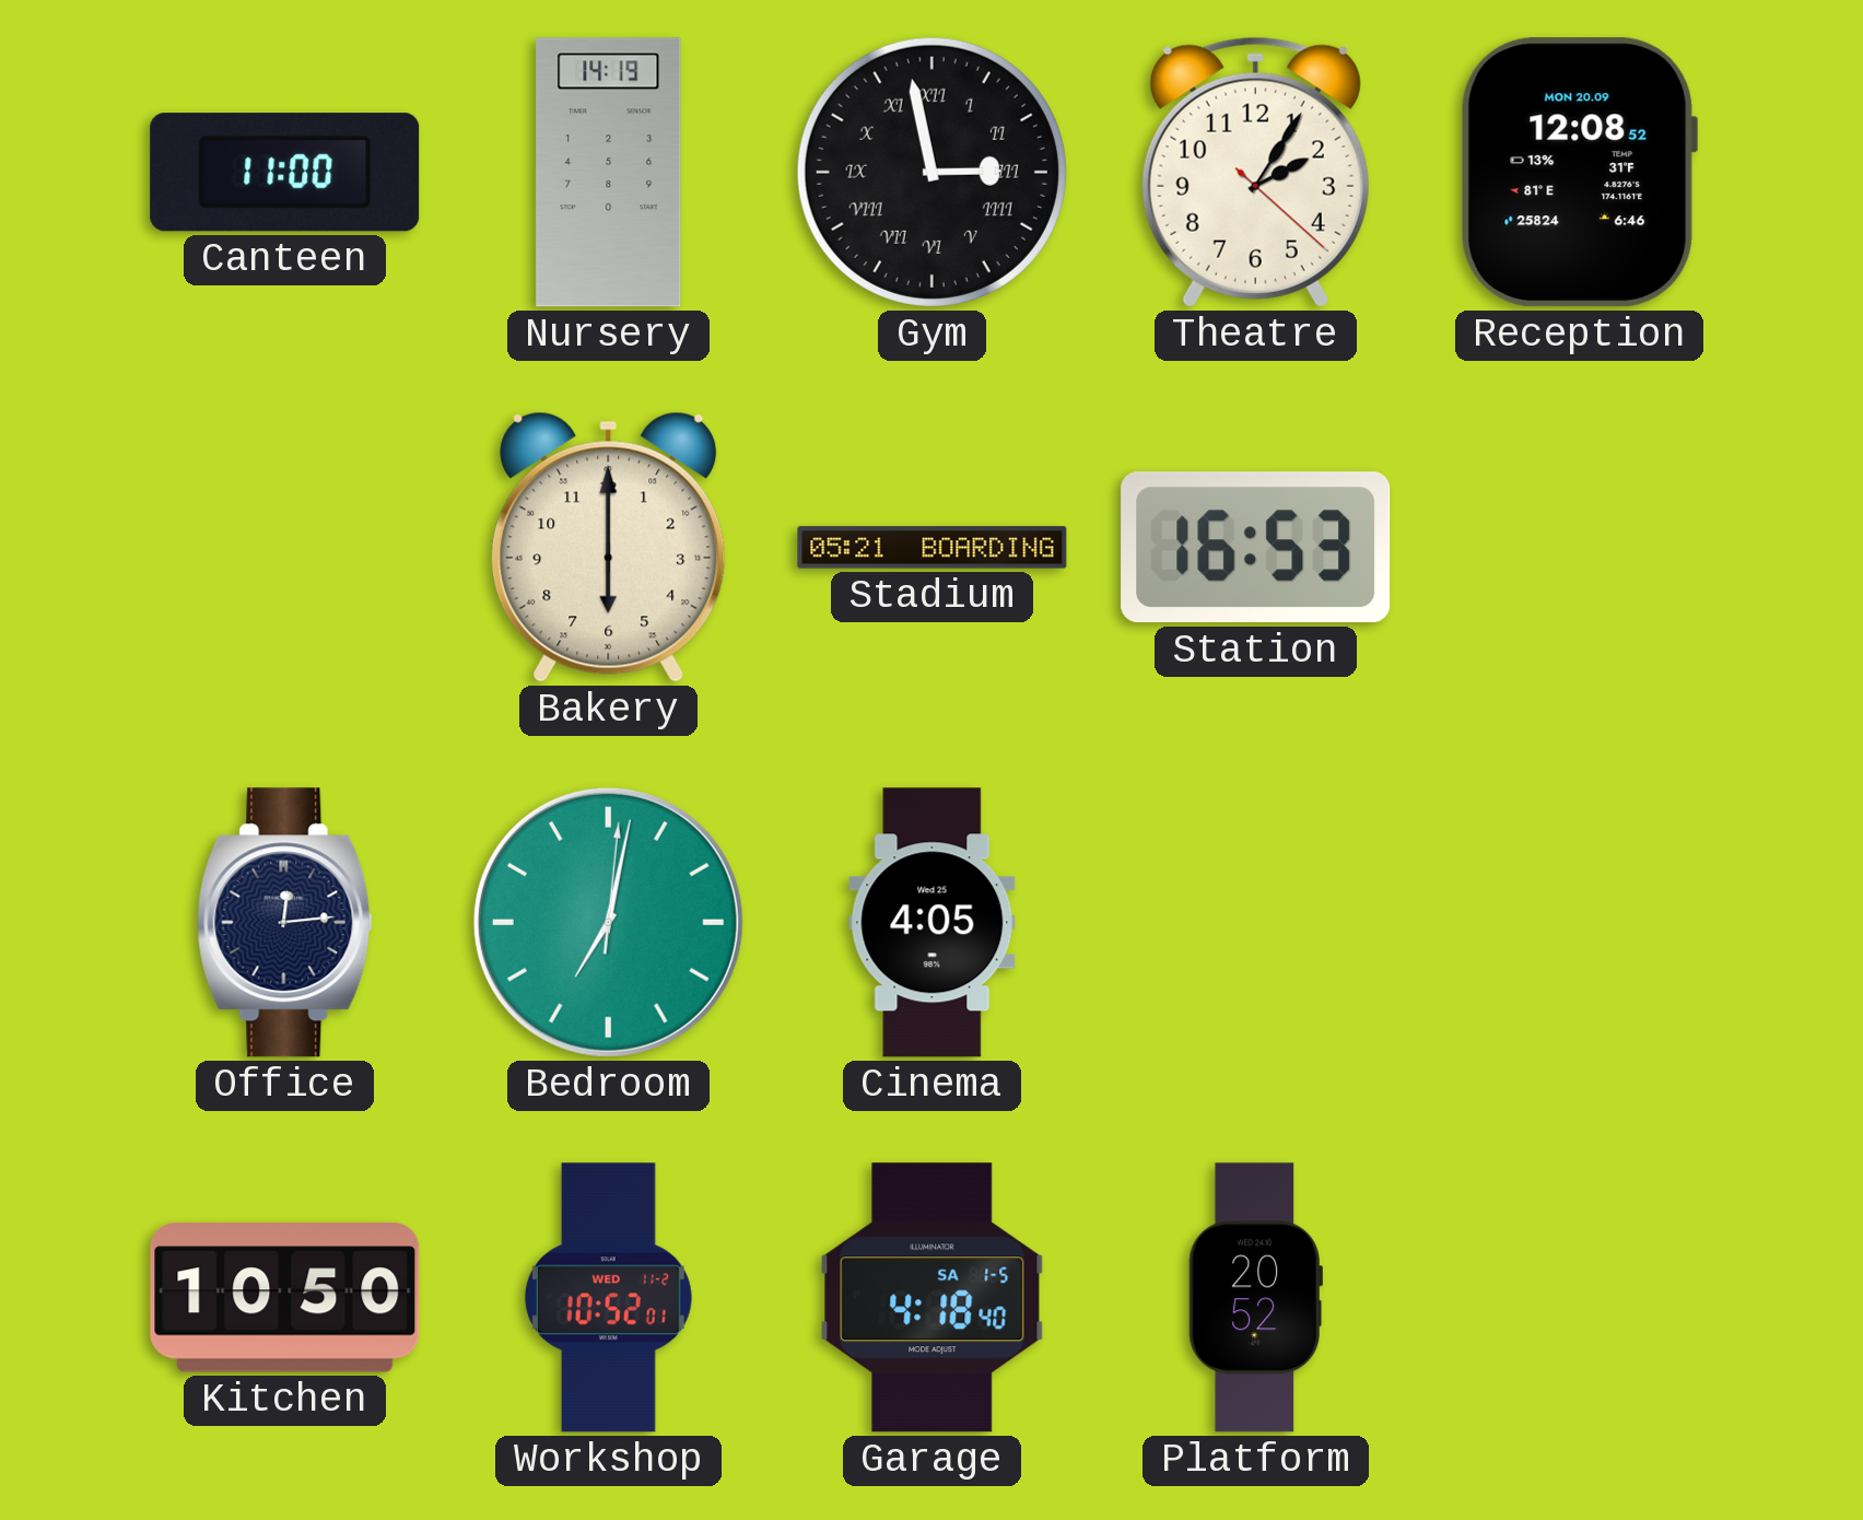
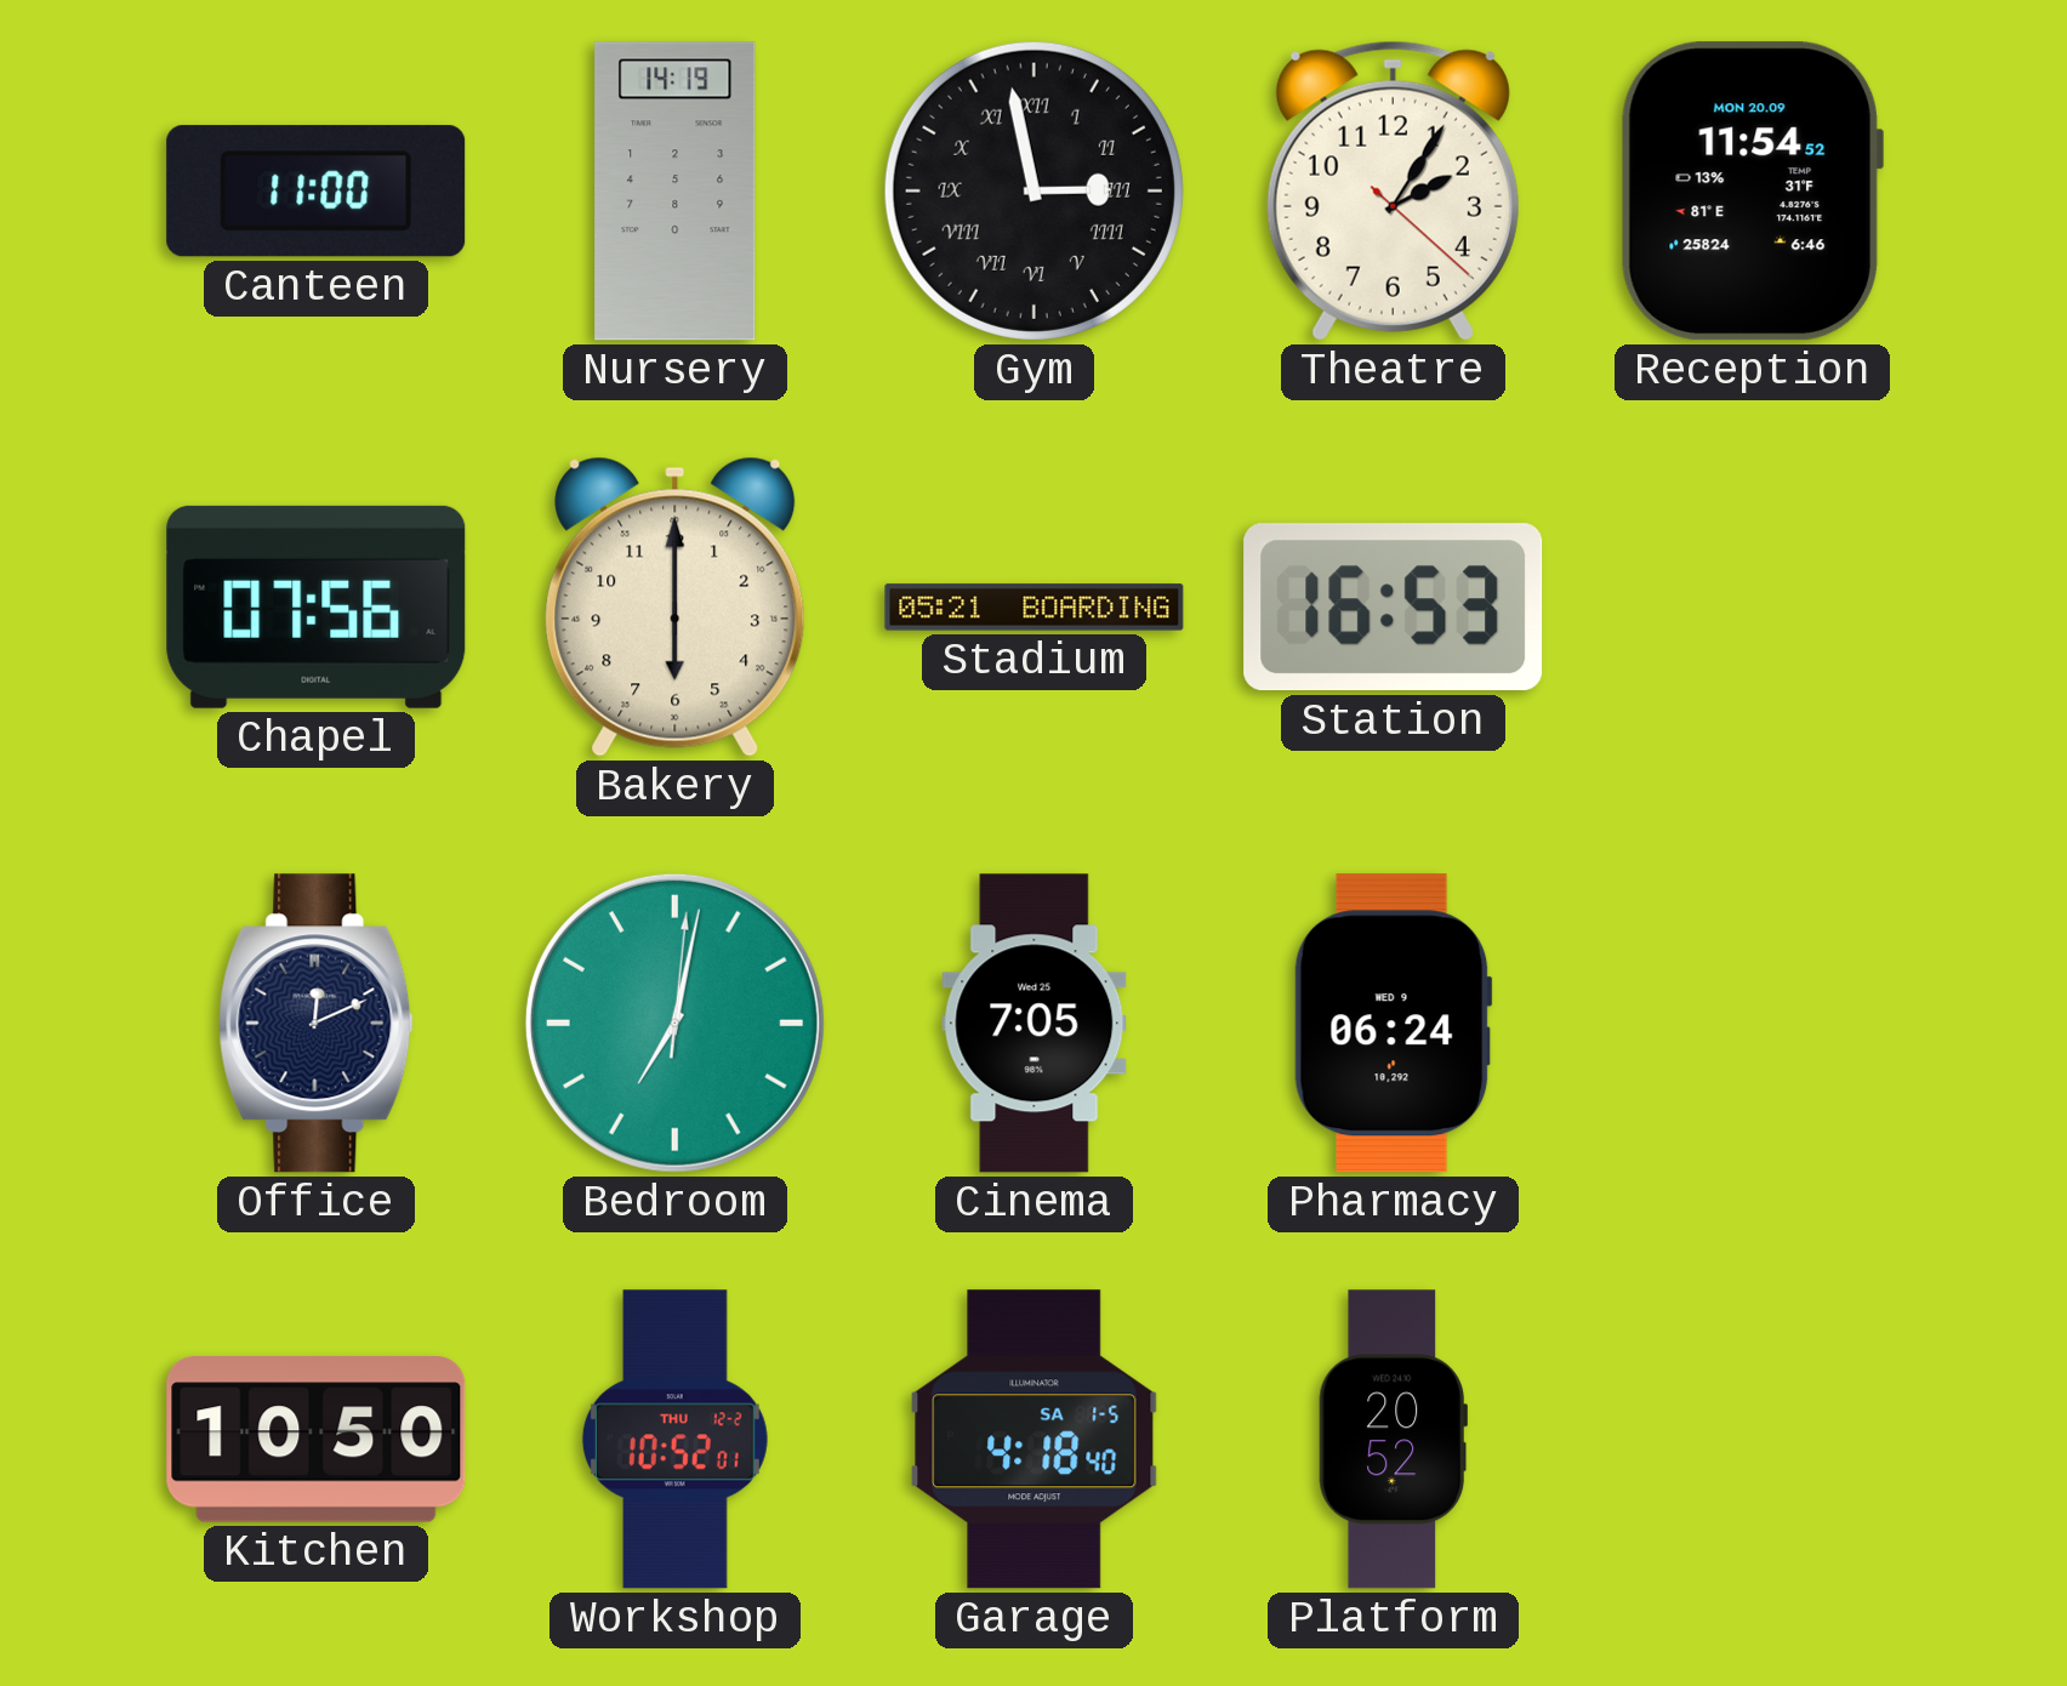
Reception: 12:08 -> 11:54
Chapel: none -> 07:56
Office: 12:14 -> 12:11
Cinema: 4:05 -> 7:05
Pharmacy: none -> 06:24
Workshop date: WED 11-2 -> THU 12-2
